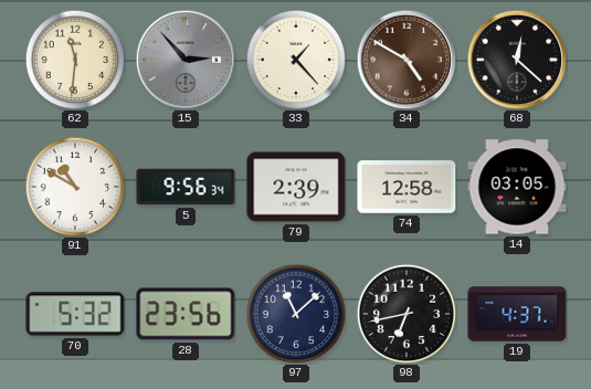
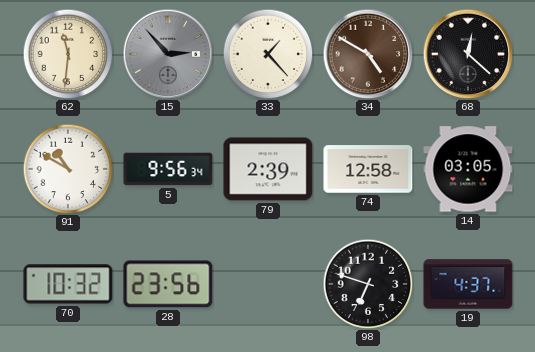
70: 5:32 -> 10:32
97: 11:08 -> none
98: 6:43 -> 6:48
